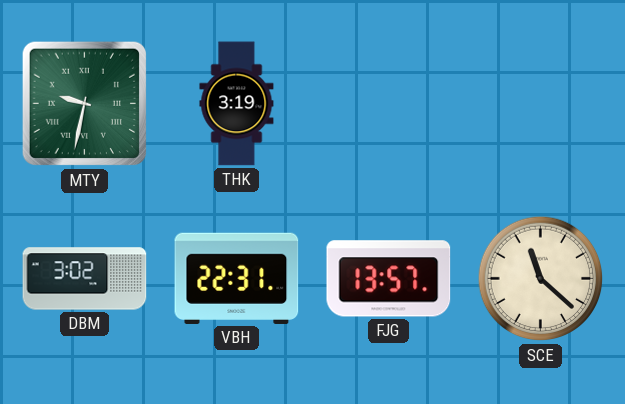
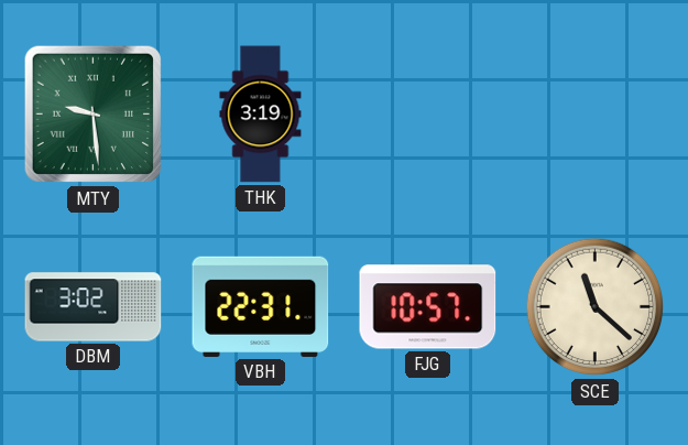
MTY: 9:32 -> 9:29
FJG: 13:57 -> 10:57
